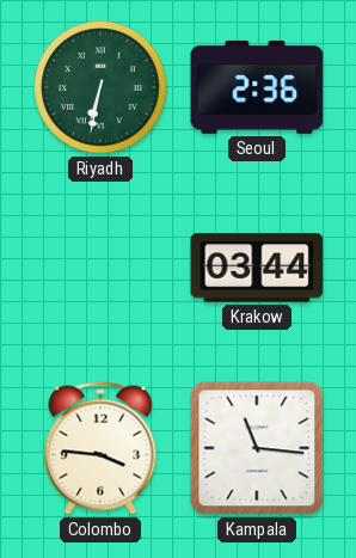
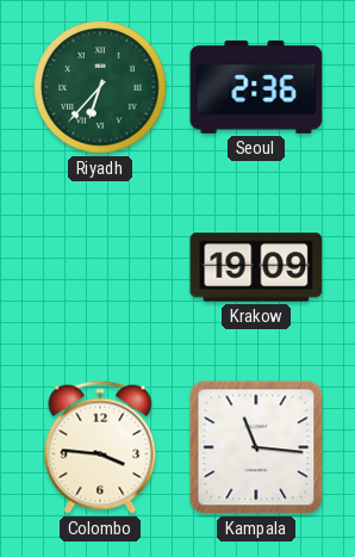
Riyadh: 6:32 -> 6:37
Krakow: 03:44 -> 19:09
